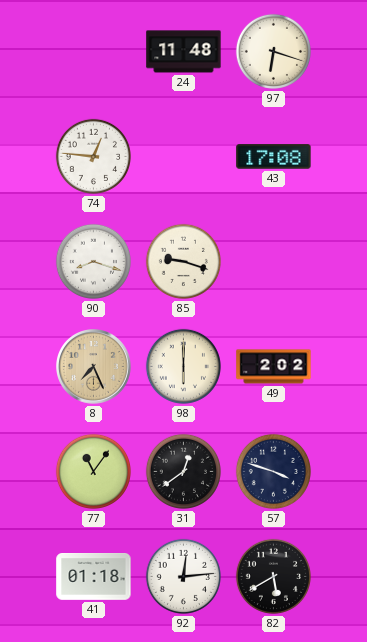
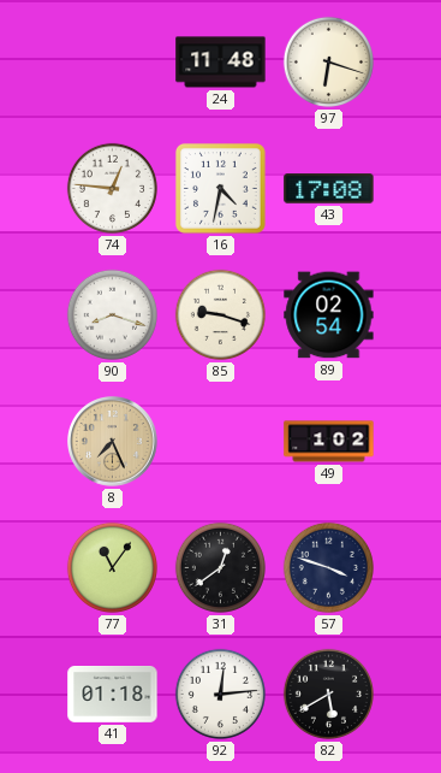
16: none -> 4:32
89: none -> 02:54
98: 6:00 -> none
49: 2:02 -> 1:02
